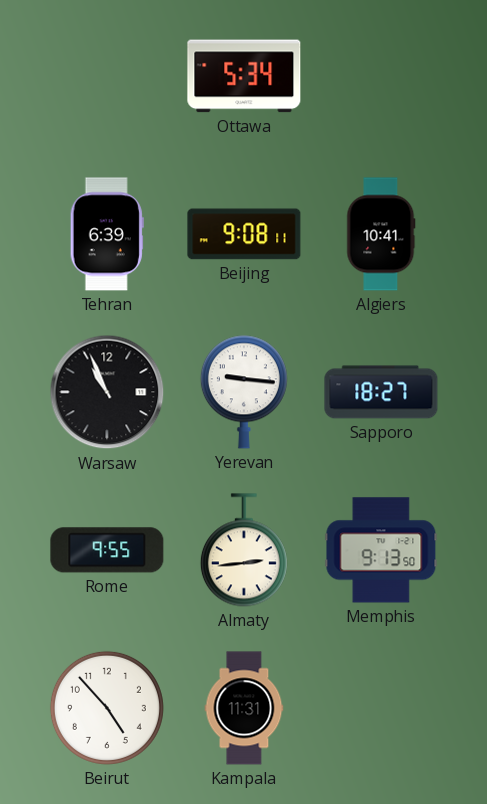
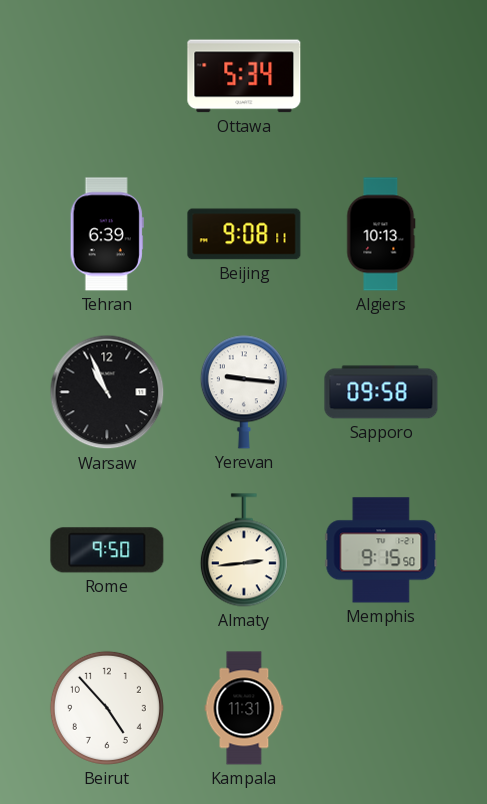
Algiers: 10:41 -> 10:13
Sapporo: 18:27 -> 09:58
Rome: 9:55 -> 9:50
Memphis: 9:13 -> 9:15
